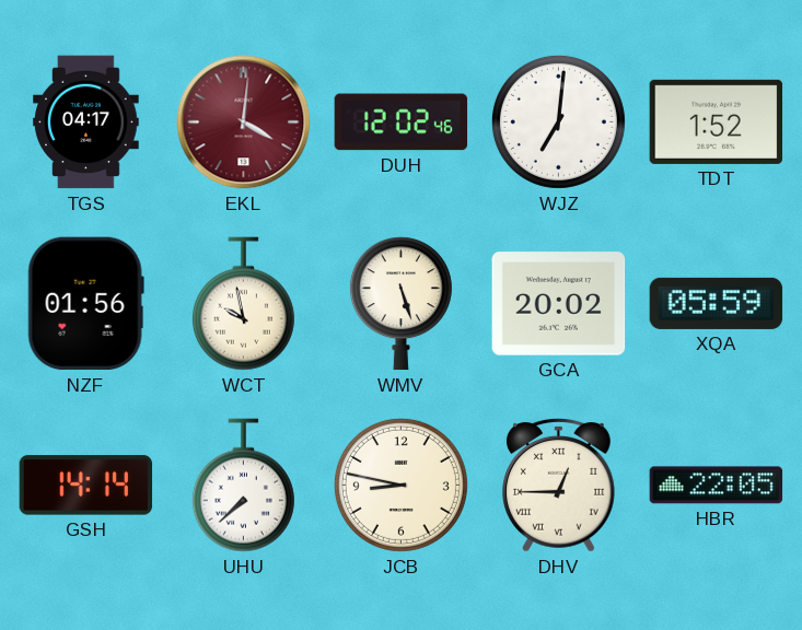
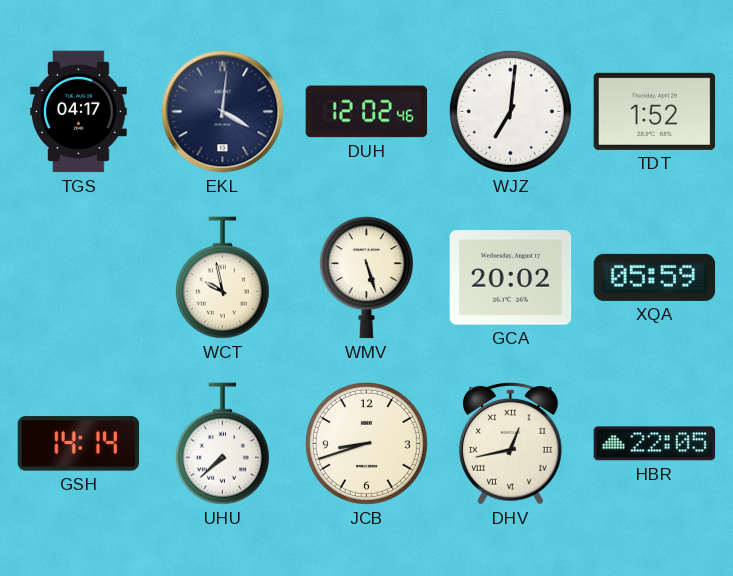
EKL dial: burgundy -> navy
NZF: 01:56 -> none
JCB: 8:47 -> 8:42
DHV: 12:45 -> 12:43
